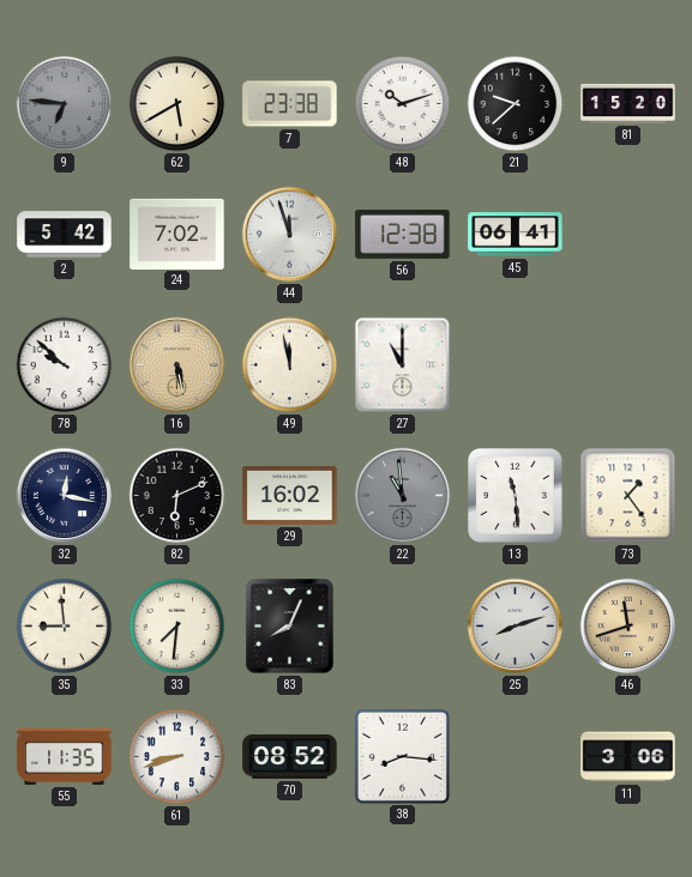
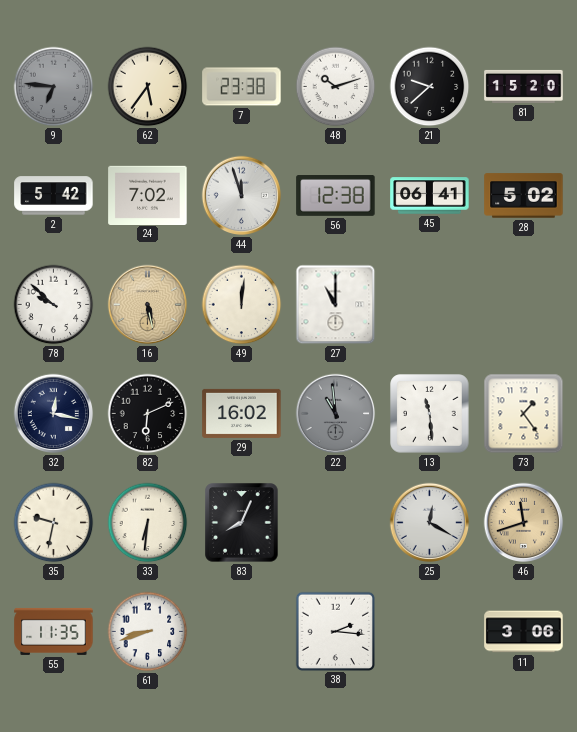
62: 5:40 -> 5:36
28: none -> 5:02
49: 11:58 -> 12:01
35: 8:59 -> 9:32
33: 7:31 -> 6:31
25: 8:12 -> 12:20
70: 08:52 -> none
38: 8:16 -> 2:16
